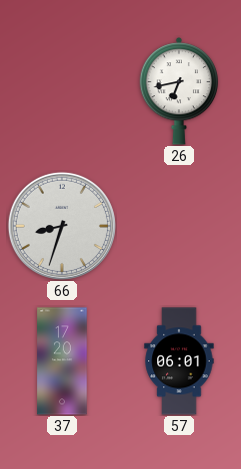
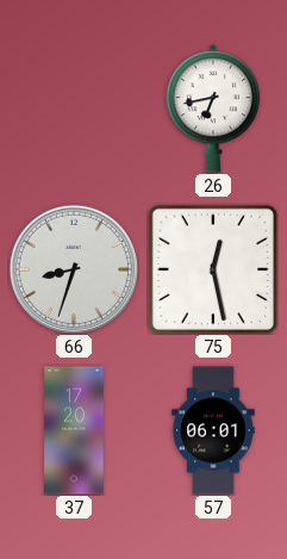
75: none -> 12:28
